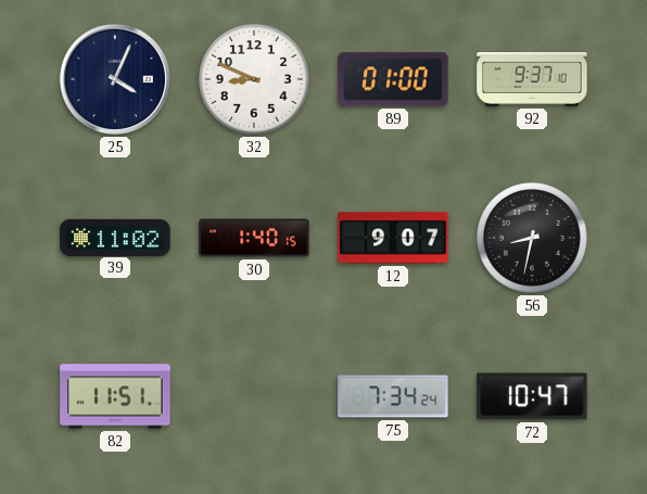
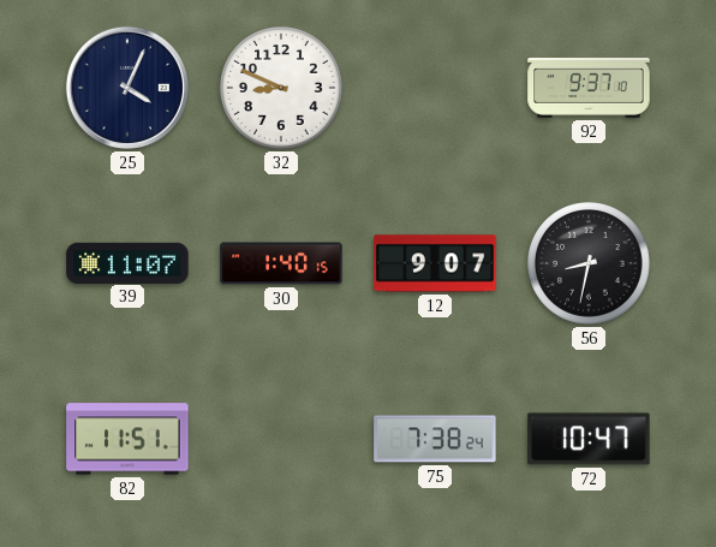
89: 01:00 -> none
39: 11:02 -> 11:07
75: 7:34 -> 7:38
